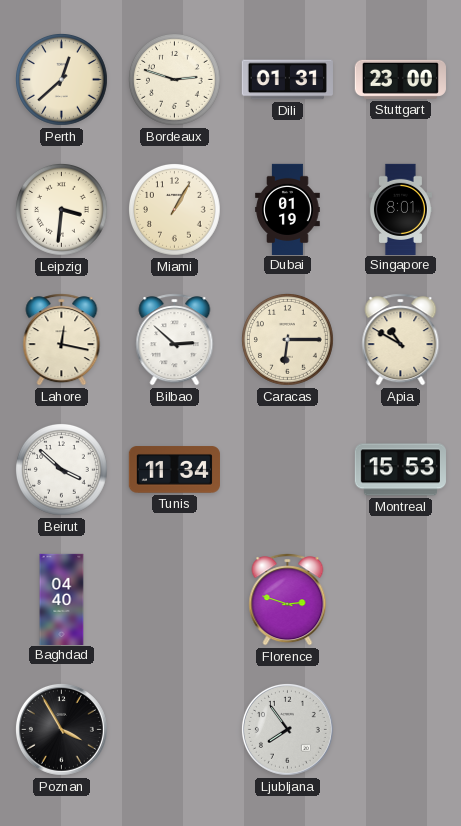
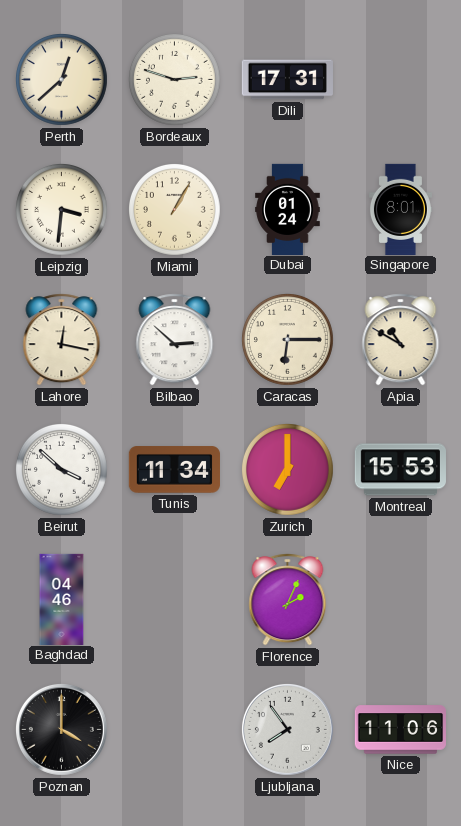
Dili: 01:31 -> 17:31
Stuttgart: 23:00 -> none
Dubai: 01:19 -> 01:24
Zurich: none -> 7:00
Baghdad: 04:40 -> 04:46
Florence: 2:48 -> 2:04
Poznan: 3:55 -> 4:00
Nice: none -> 11:06
